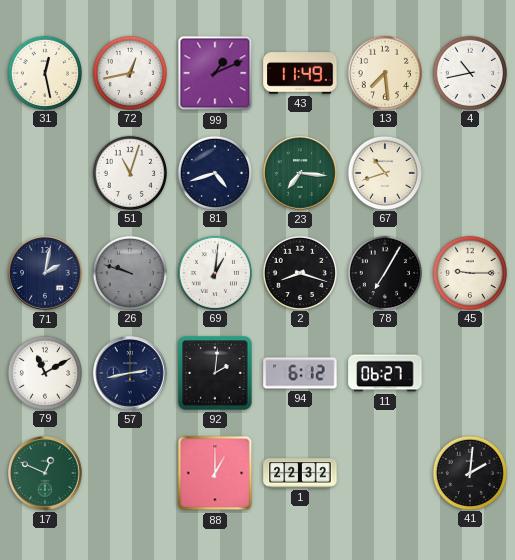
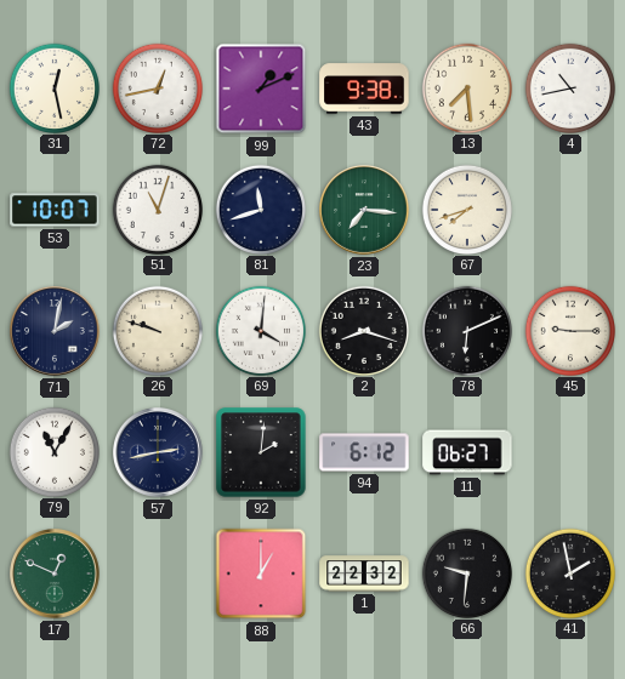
43: 11:49 -> 9:38
53: none -> 10:07
81: 4:42 -> 11:42
67: 10:42 -> 7:42
26 dial: grey -> cream
69: 1:01 -> 4:01
78: 7:05 -> 6:11
79: 11:10 -> 11:05
66: none -> 9:31
41: 2:01 -> 1:58
